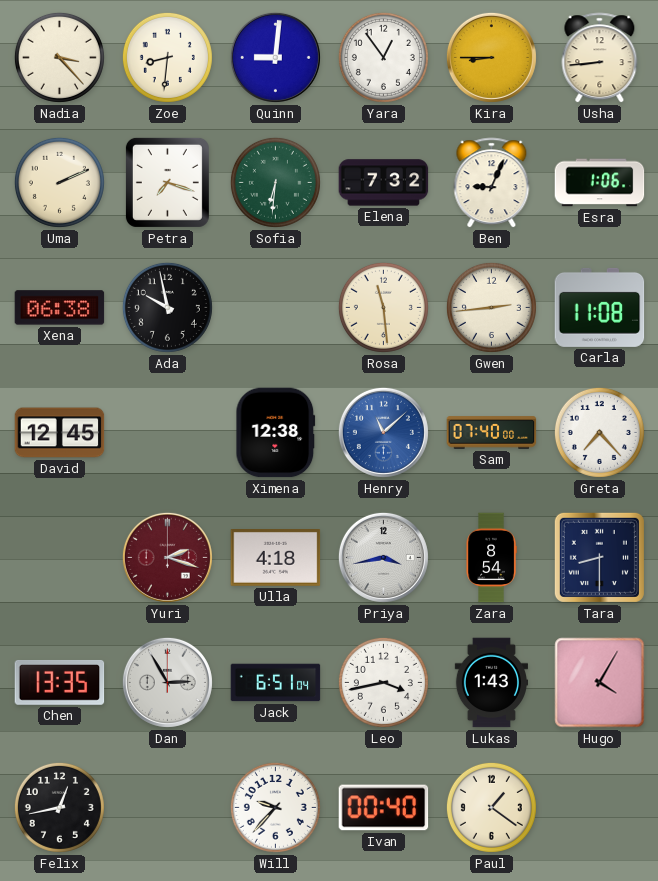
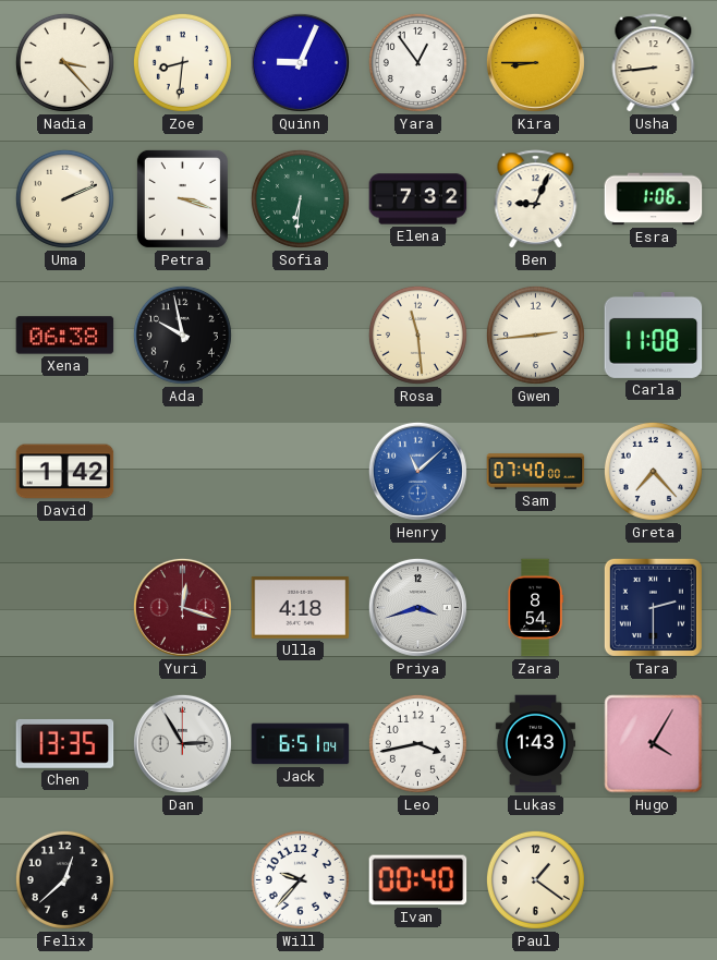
Quinn: 9:01 -> 9:04
Petra: 7:18 -> 3:18
David: 12:45 -> 1:42
Ximena: 12:38 -> none
Yuri: 2:18 -> 12:18
Priya: 3:43 -> 3:42
Tara: 8:30 -> 2:30
Felix: 12:43 -> 12:38
